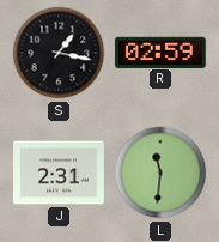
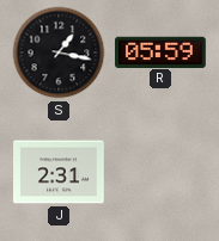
R: 02:59 -> 05:59
L: 11:31 -> none
